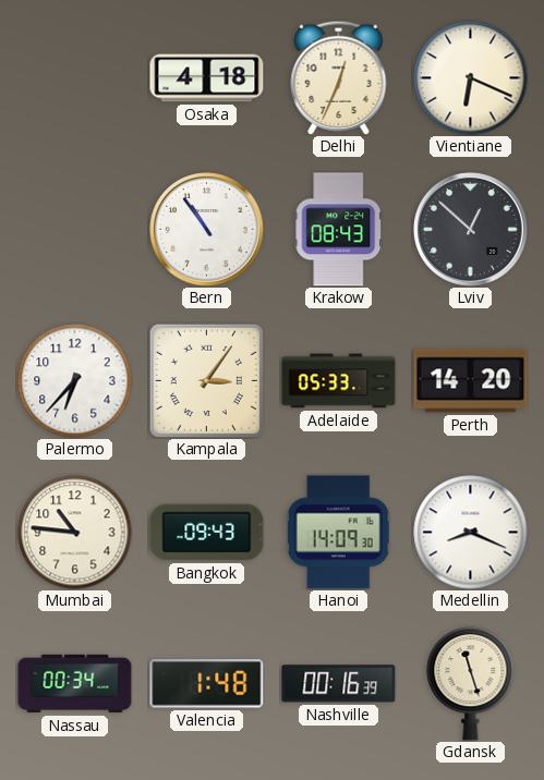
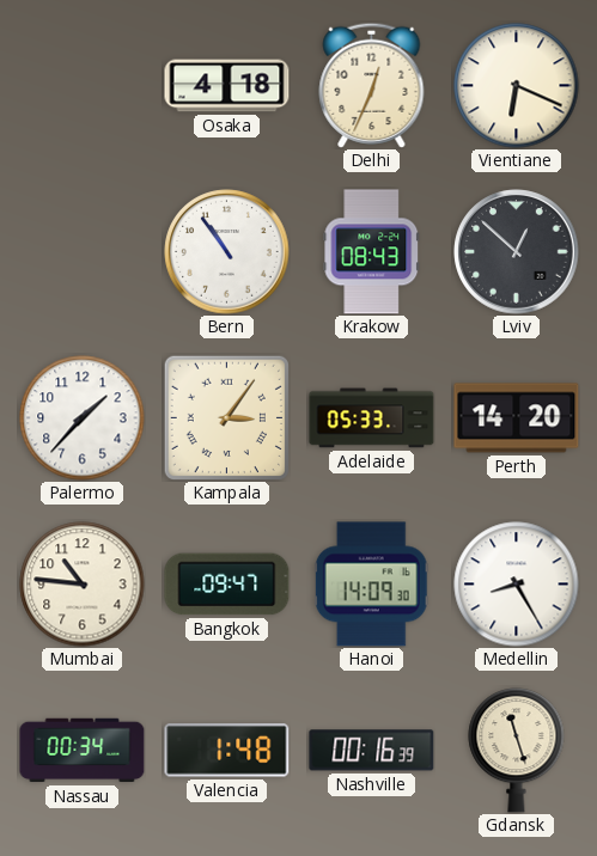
Palermo: 6:37 -> 1:37
Bangkok: 09:43 -> 09:47
Medellin: 8:19 -> 8:25
